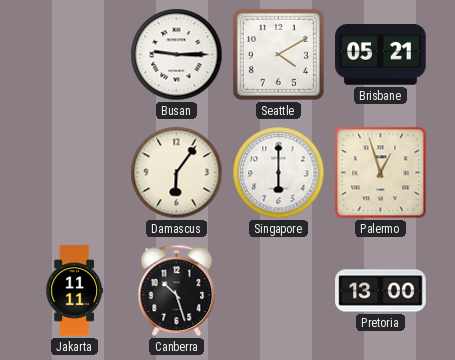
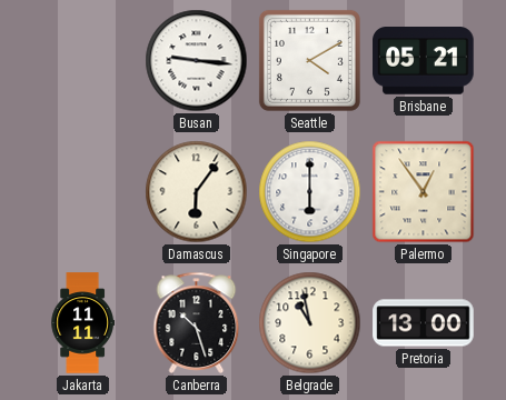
Busan: 9:15 -> 9:16
Palermo: 12:57 -> 12:54
Belgrade: none -> 10:58
